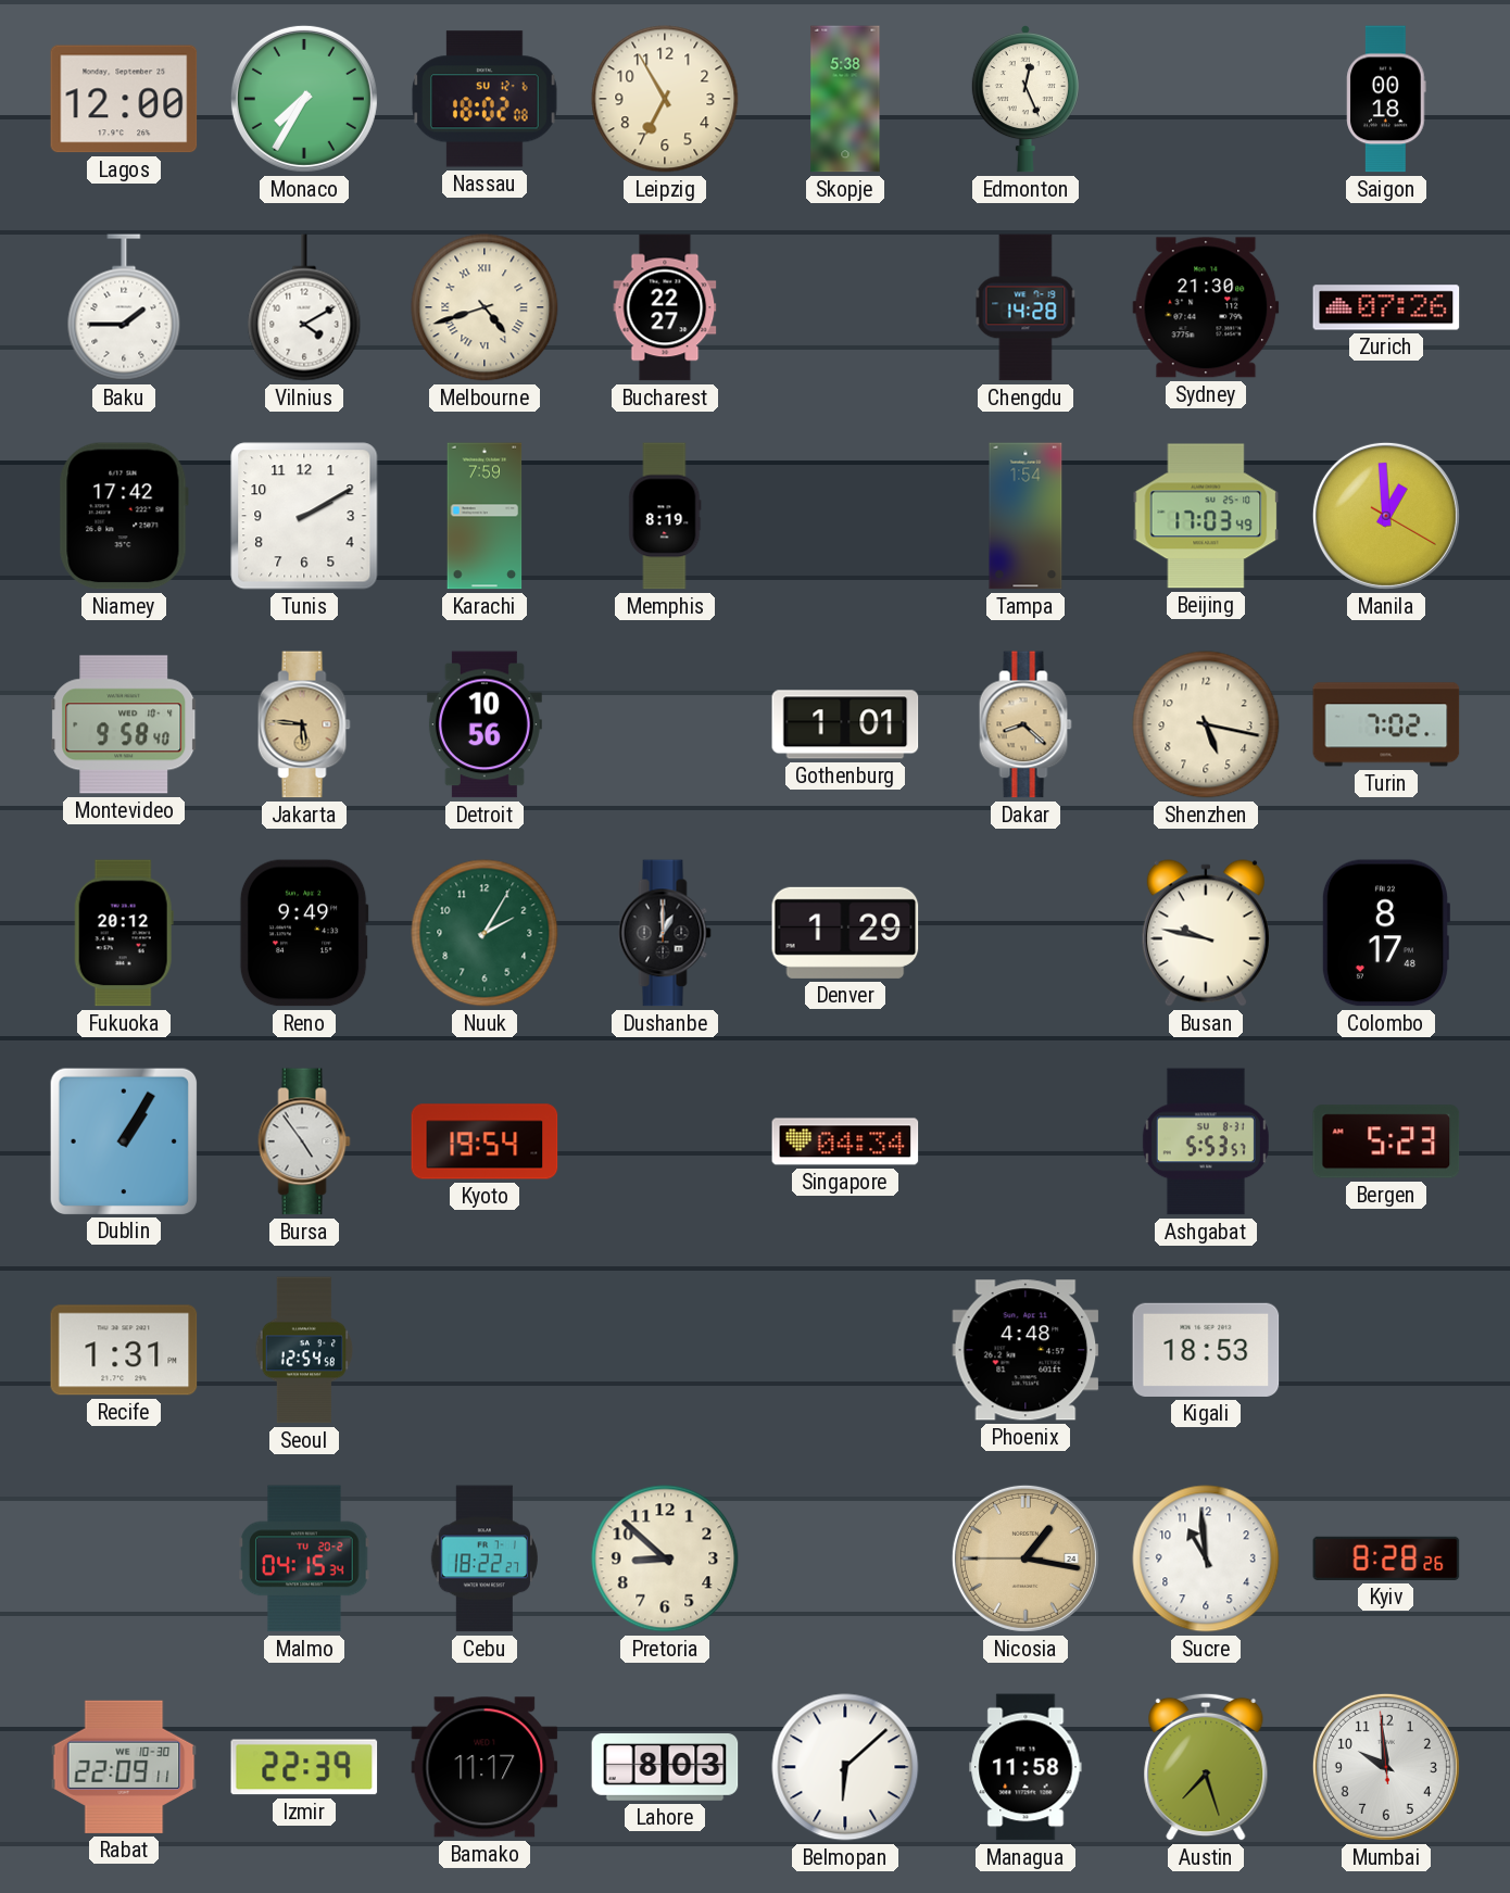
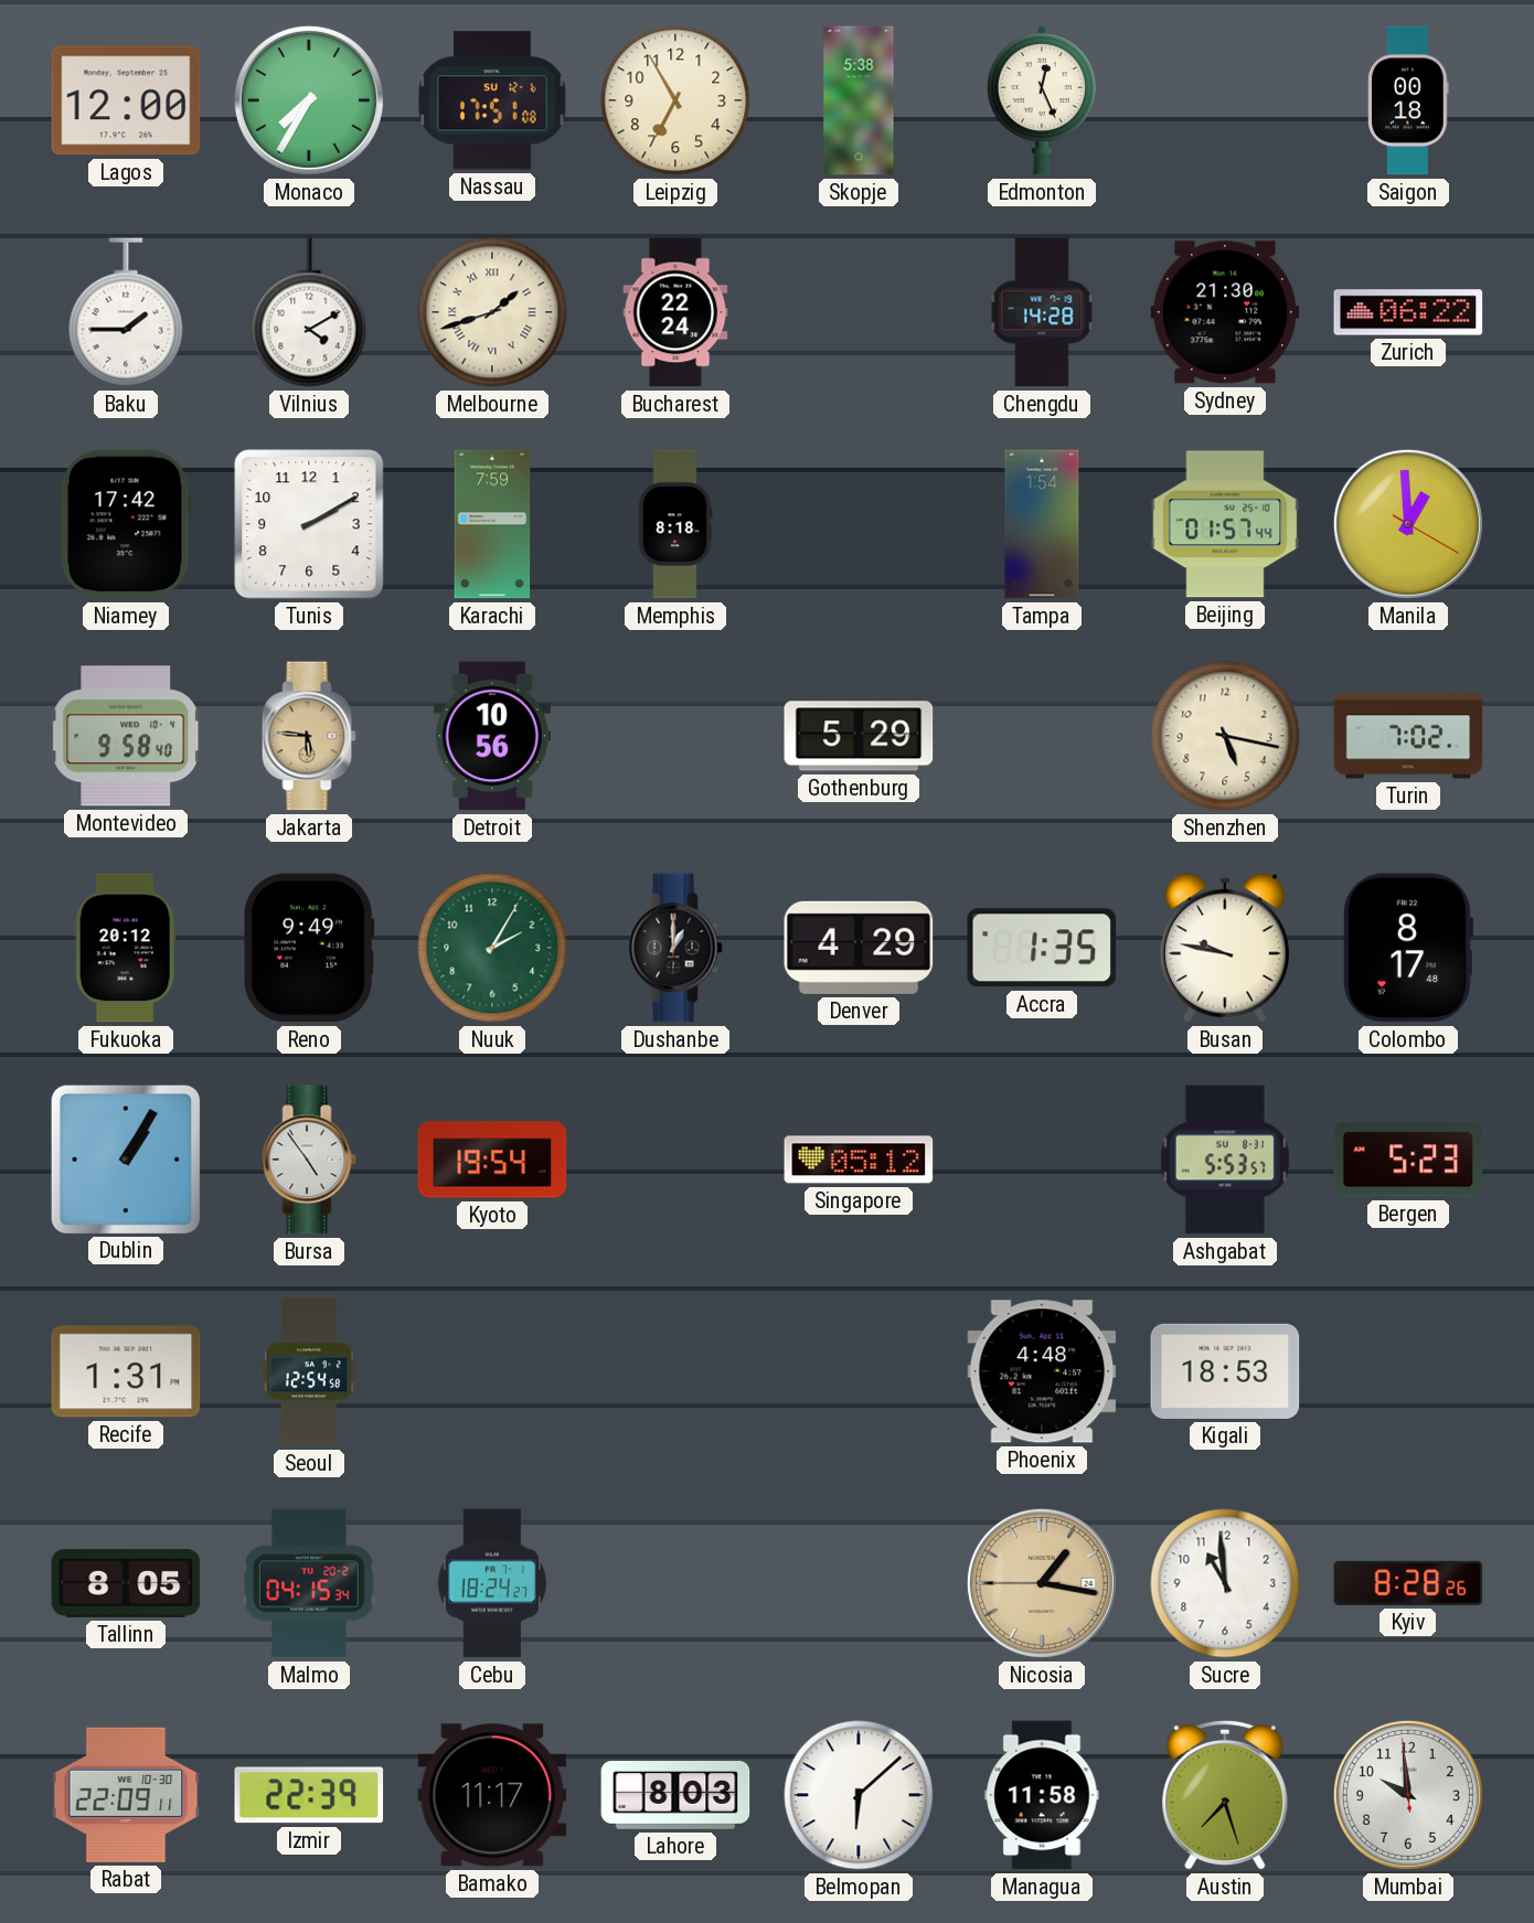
Nassau: 18:02 -> 17:51
Melbourne: 4:42 -> 1:42
Bucharest: 22:27 -> 22:24
Zurich: 07:26 -> 06:22
Memphis: 8:19 -> 8:18
Beijing: 17:03 -> 01:57
Gothenburg: 1:01 -> 5:29
Dakar: 8:22 -> none
Denver: 1:29 -> 4:29
Accra: none -> 1:35
Singapore: 04:34 -> 05:12
Tallinn: none -> 8:05
Cebu: 18:22 -> 18:24
Pretoria: 8:52 -> none
